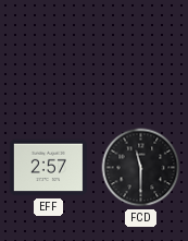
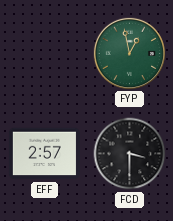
FYP: none -> 12:58
FCD: 11:30 -> 3:30
